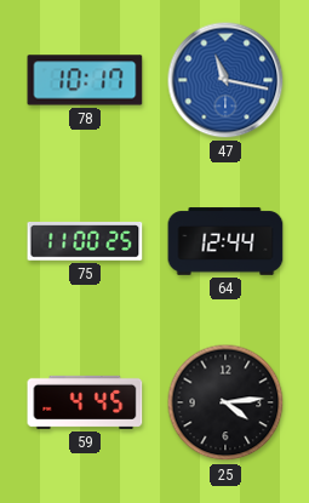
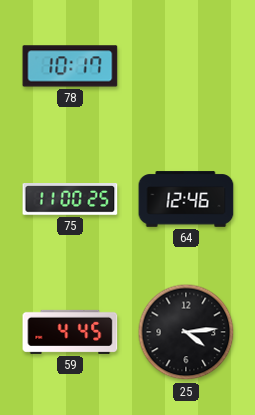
47: 11:17 -> none
64: 12:44 -> 12:46
